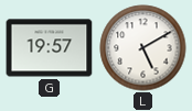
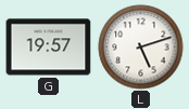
L: 5:10 -> 5:12
